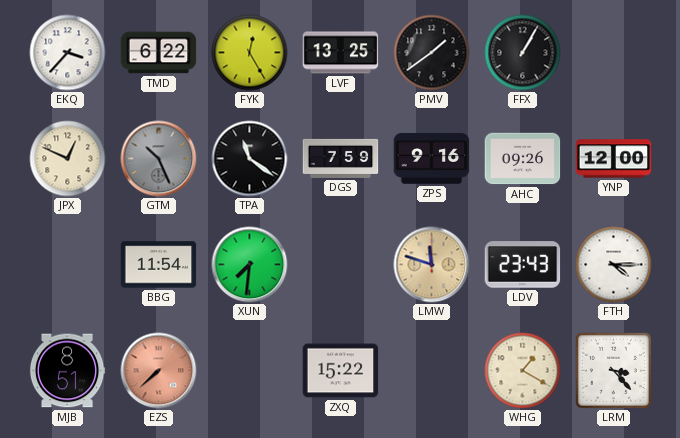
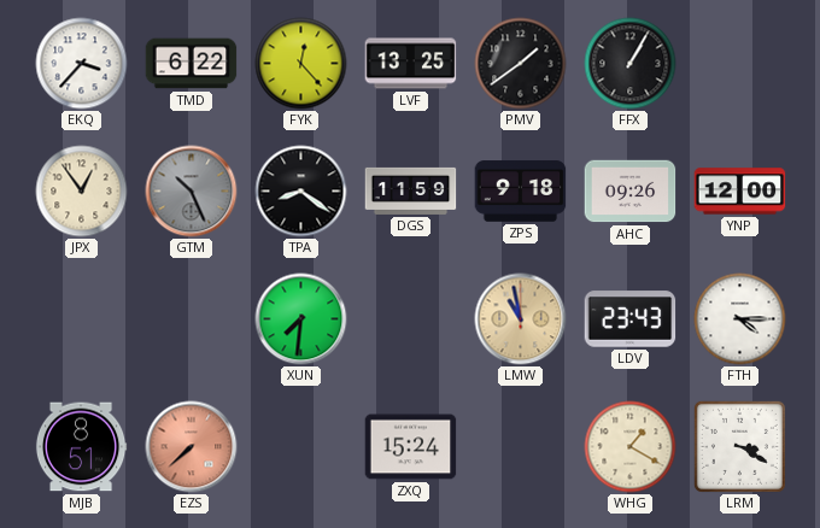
FYK: 12:25 -> 12:23
JPX: 12:49 -> 12:54
TPA: 11:21 -> 8:21
DGS: 7:59 -> 11:59
ZPS: 9:16 -> 9:18
BBG: 11:54 -> none
LMW: 11:48 -> 10:58
ZXQ: 15:22 -> 15:24
LRM: 3:23 -> 3:20
